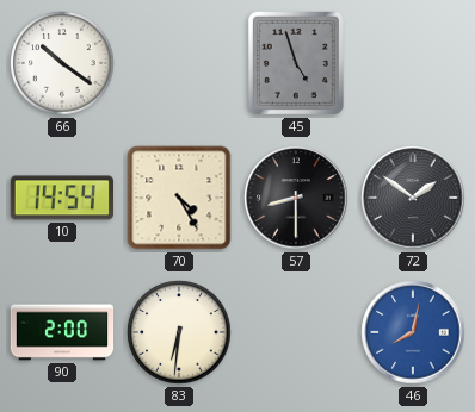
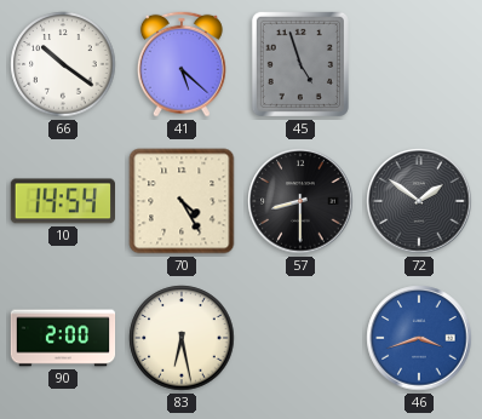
41: none -> 5:22
83: 6:31 -> 6:28
46: 8:02 -> 3:42
